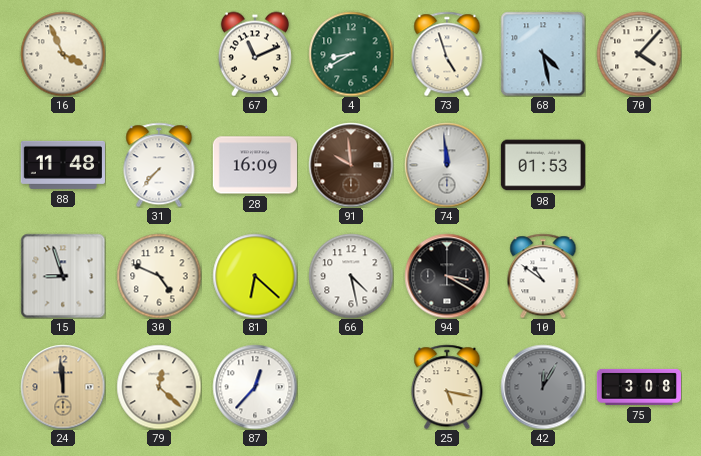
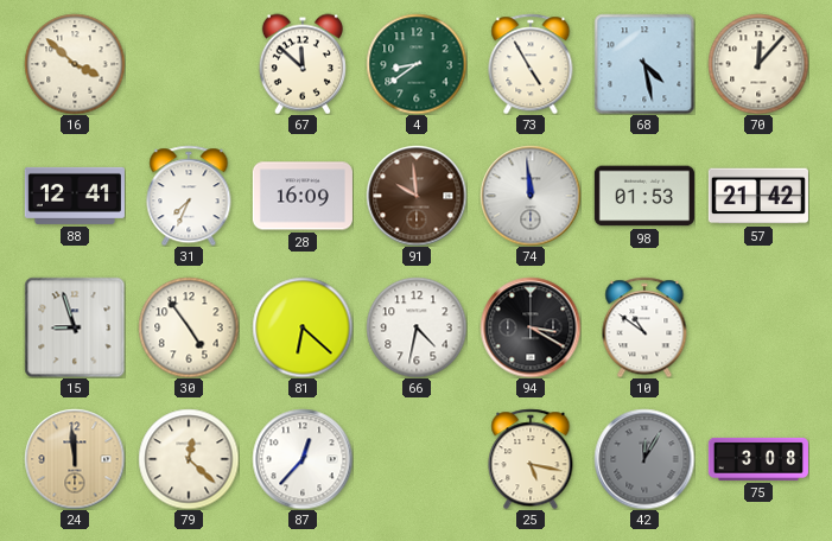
16: 3:56 -> 3:52
67: 11:11 -> 11:52
4: 8:40 -> 8:39
73: 4:57 -> 4:55
70: 4:07 -> 12:07
88: 11:48 -> 12:41
31: 7:37 -> 7:34
57: none -> 21:42
30: 4:49 -> 4:54
66: 4:28 -> 4:32
